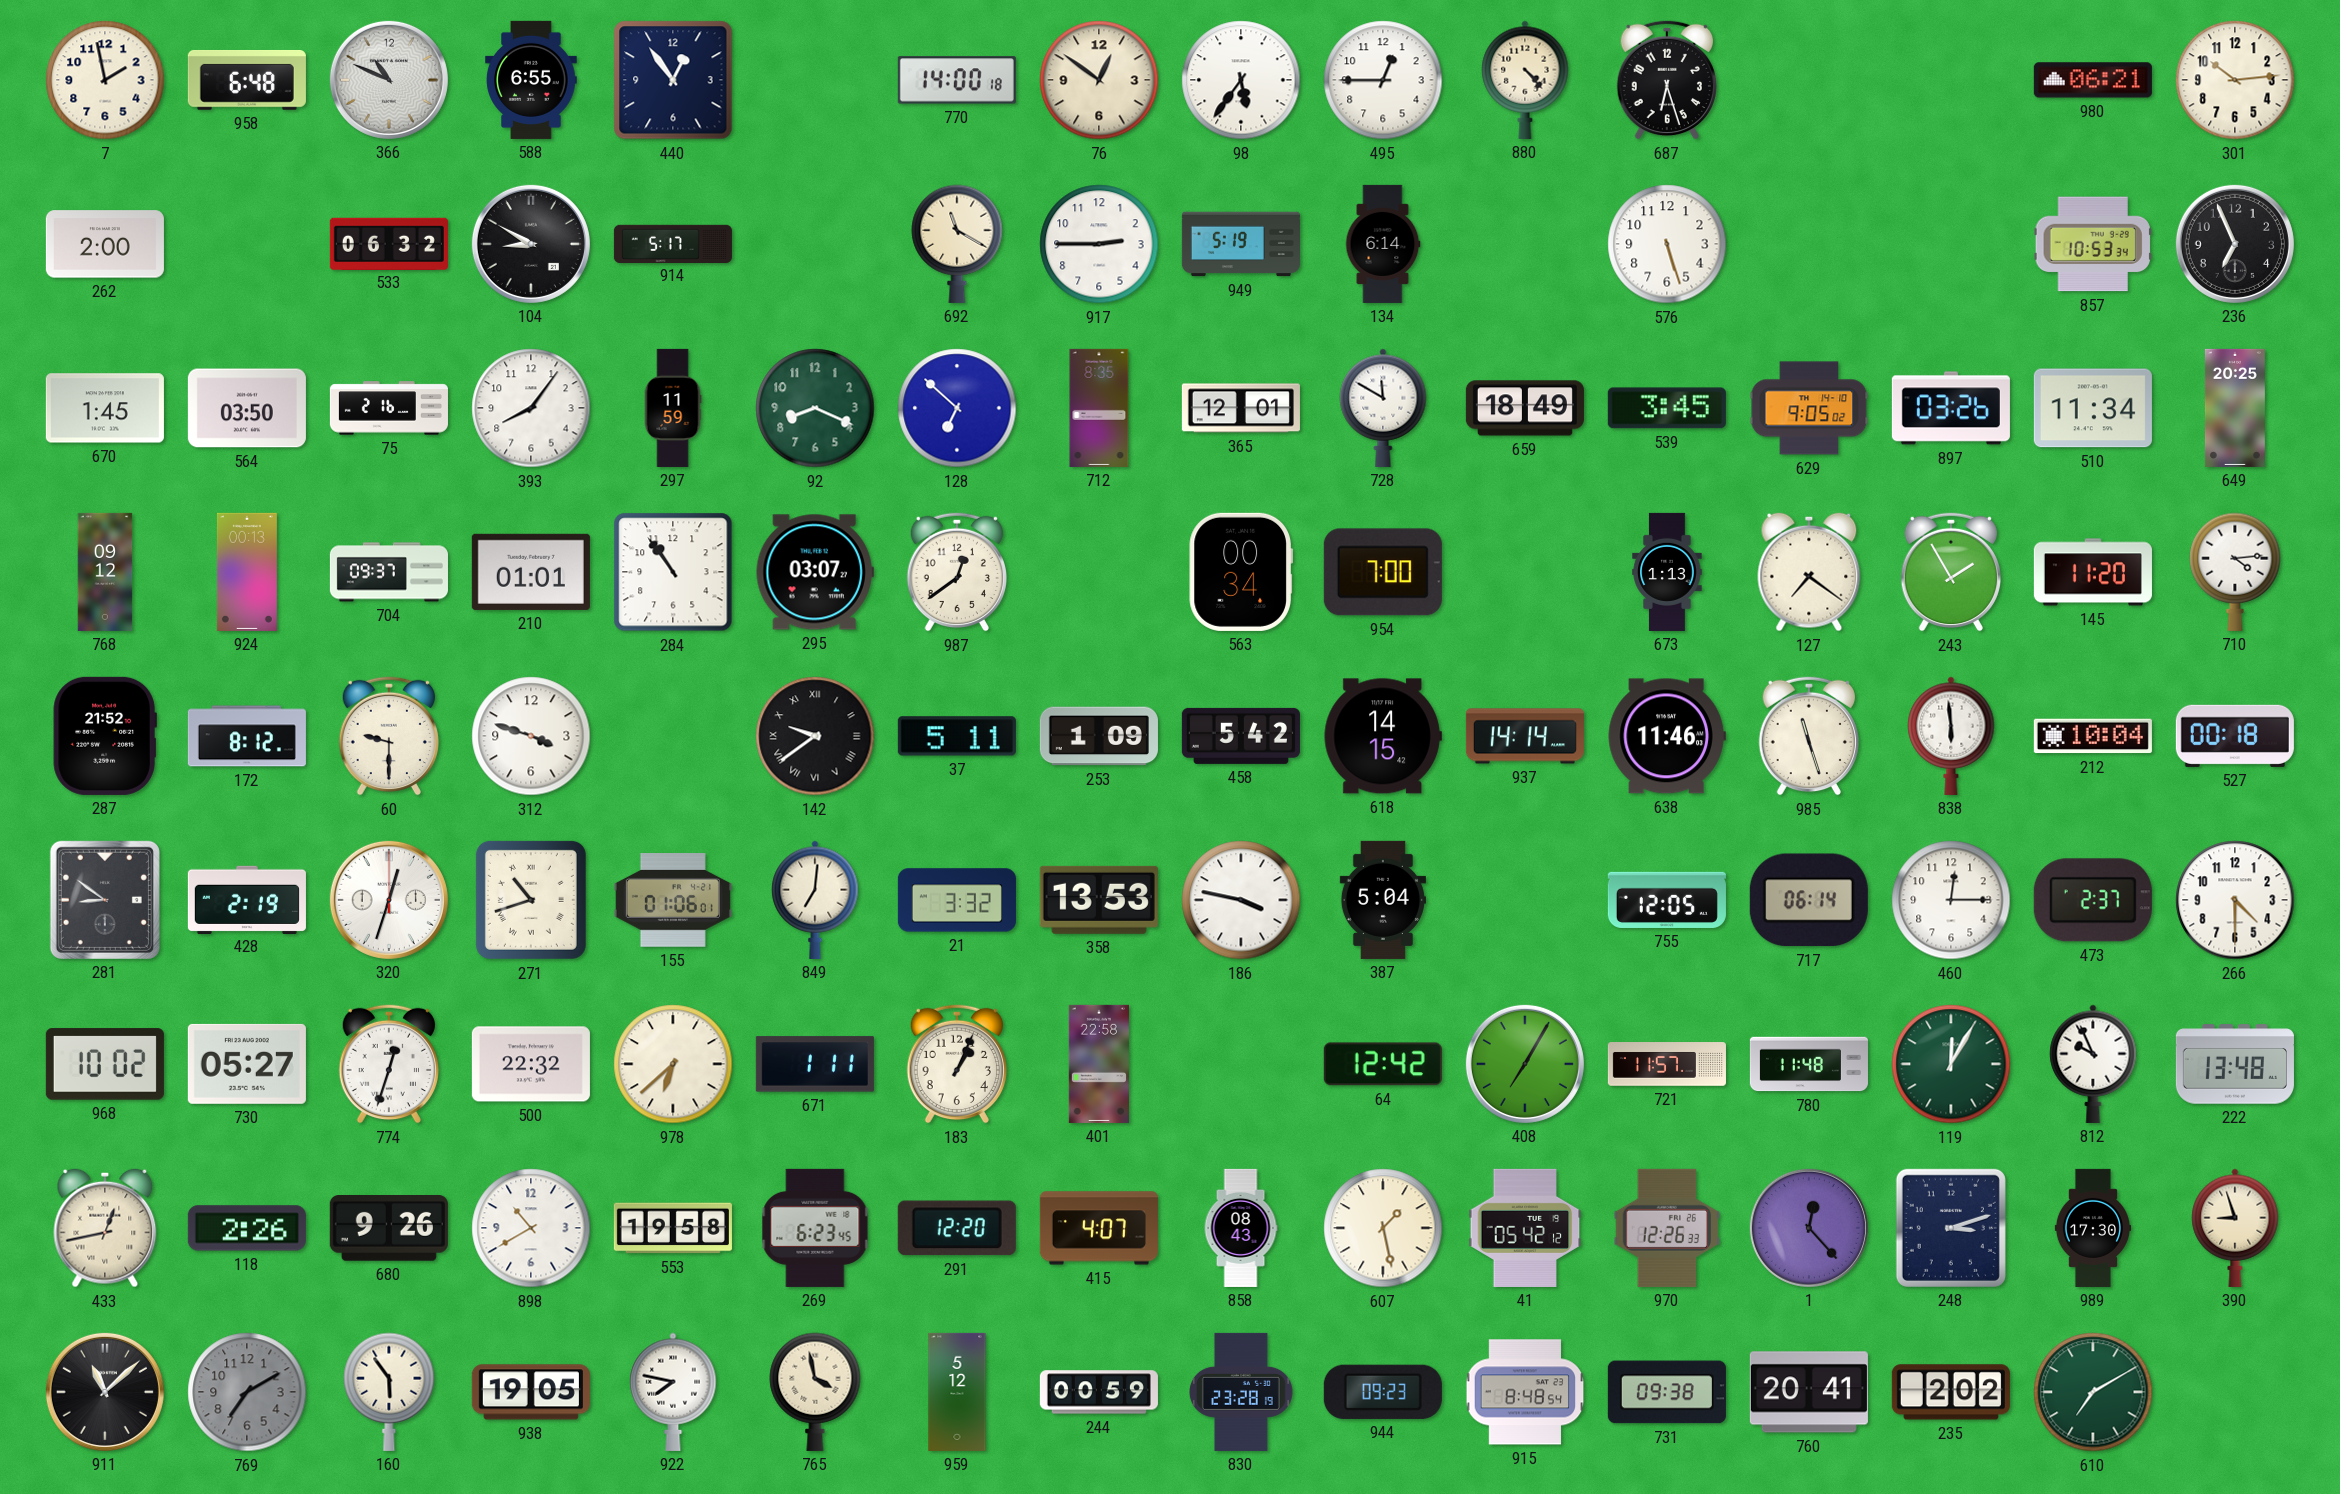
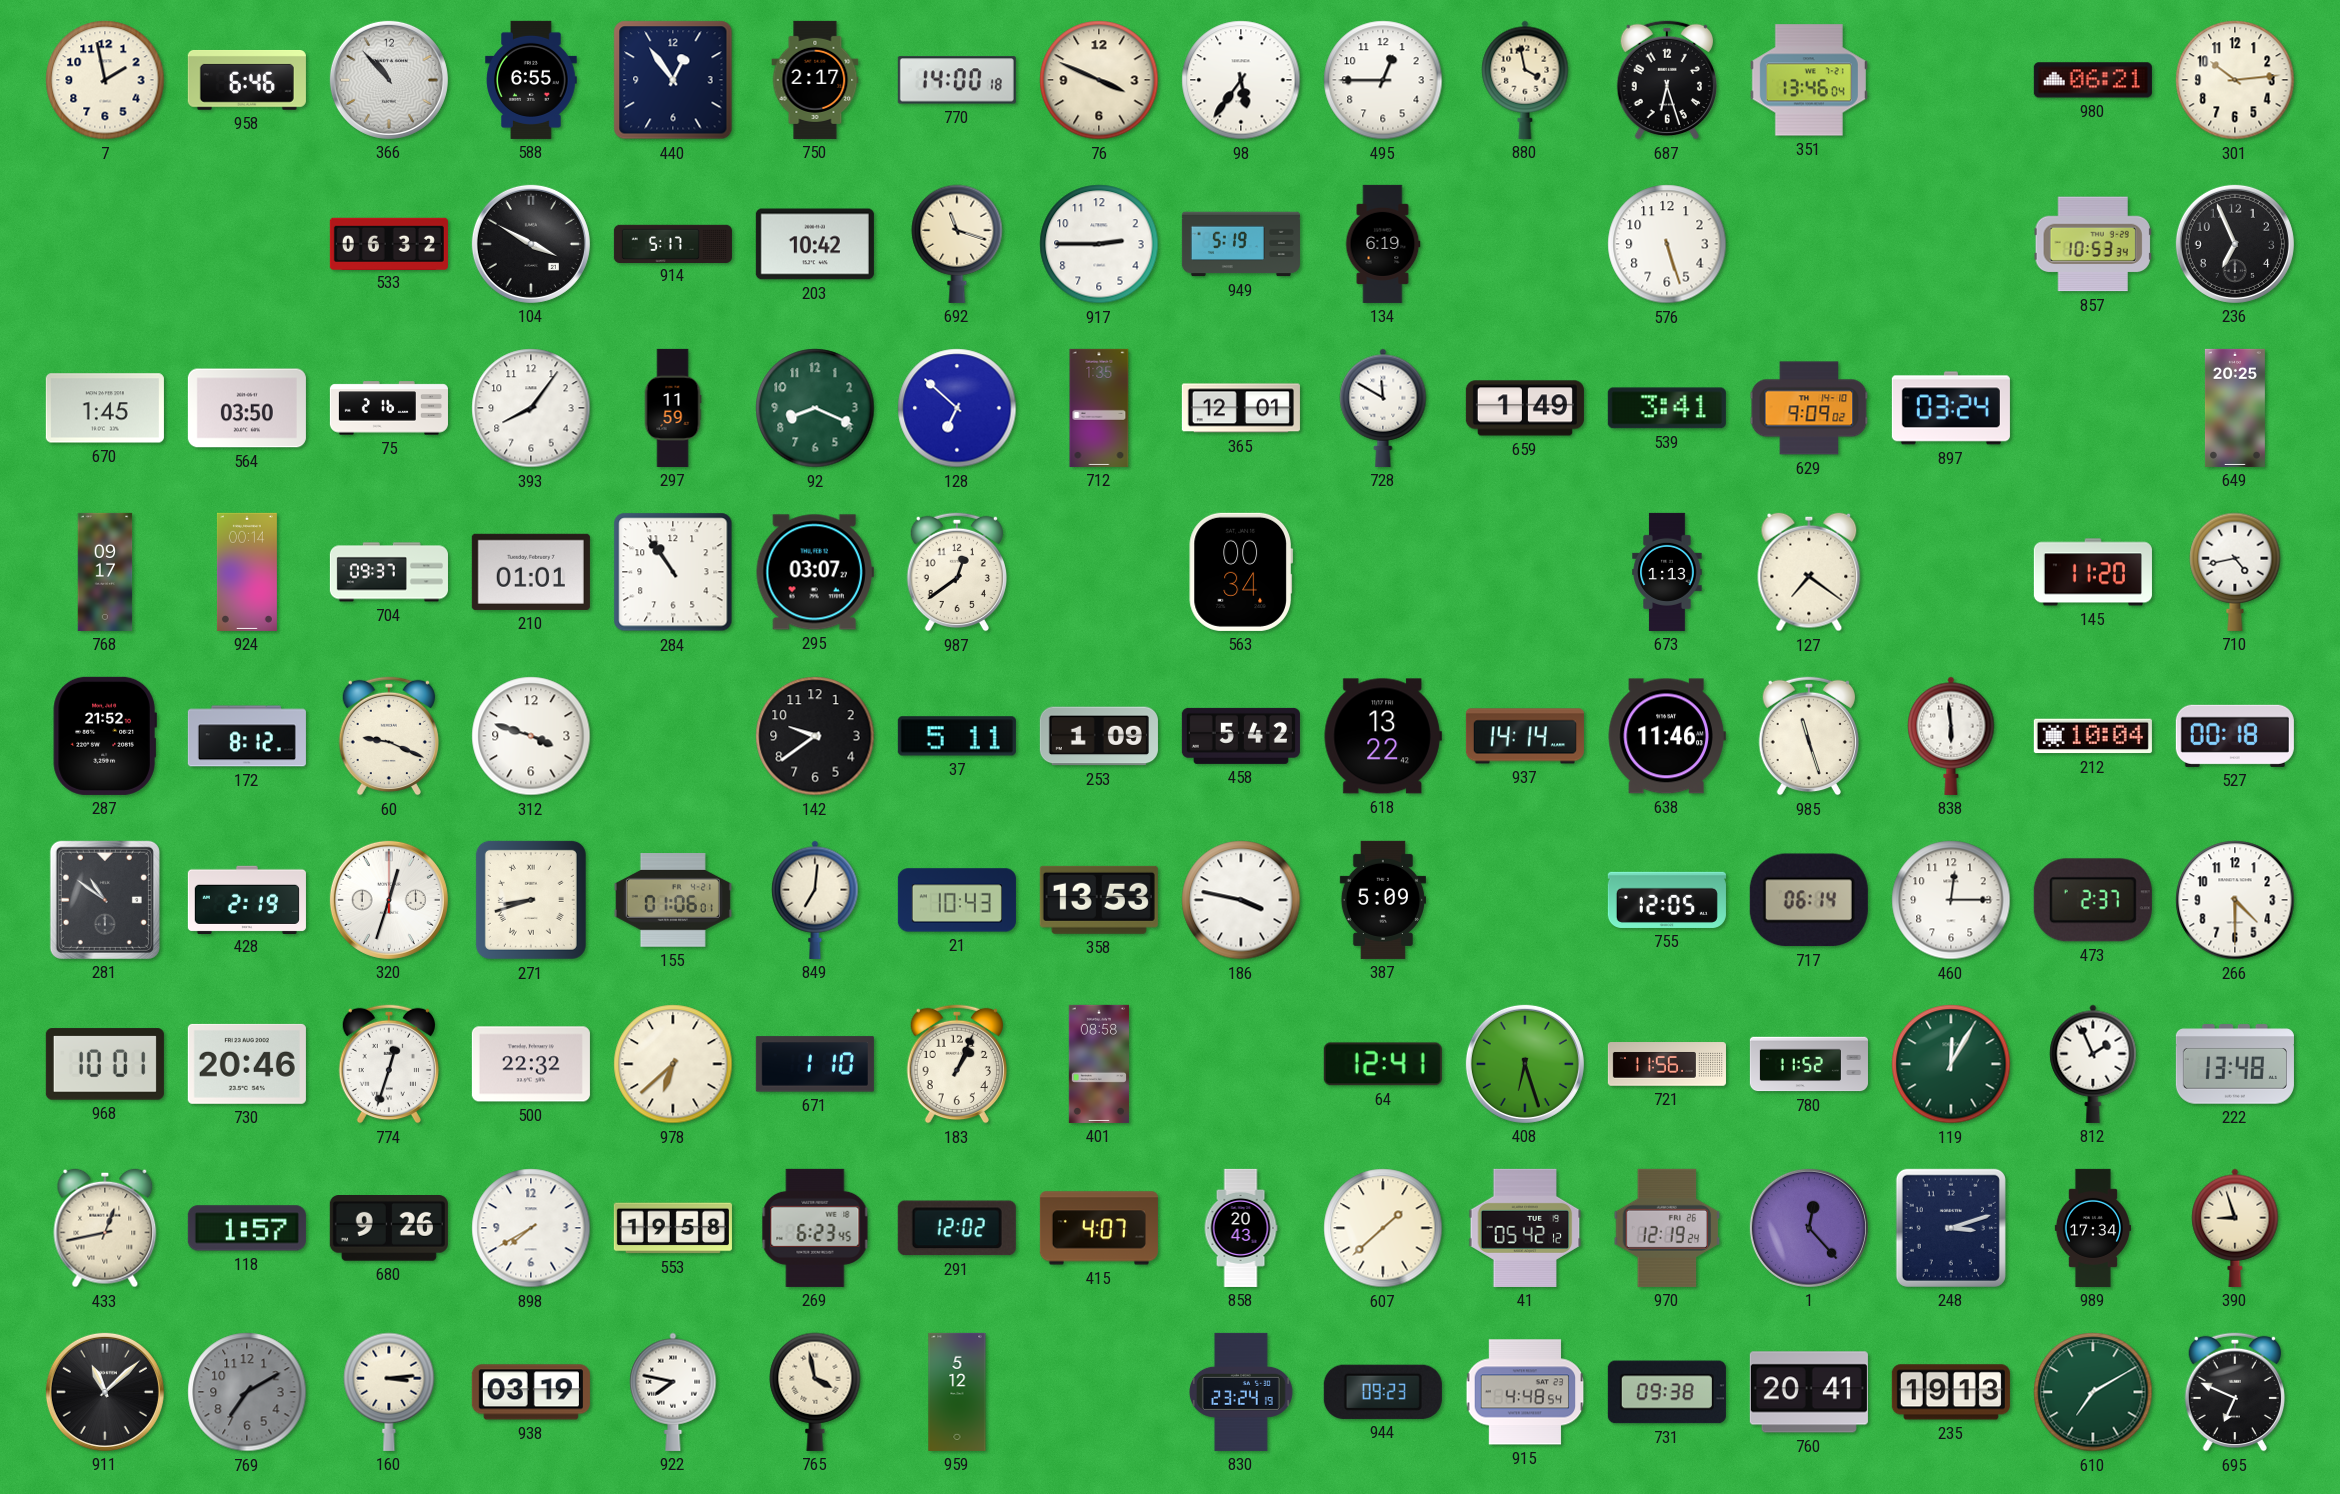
958: 6:48 -> 6:46
366: 10:49 -> 10:53
750: none -> 2:17
76: 12:51 -> 3:49
880: 4:23 -> 3:58
351: none -> 13:46
262: 2:00 -> none
104: 8:50 -> 3:50
203: none -> 10:42
692: 11:20 -> 11:18
134: 6:14 -> 6:19
712: 8:35 -> 1:35
659: 18:49 -> 1:49
539: 3:45 -> 3:41
629: 9:05 -> 9:09
897: 03:26 -> 03:24
510: 11:34 -> none
768: 09:12 -> 09:17
924: 00:13 -> 00:14
954: 7:00 -> none
243: 1:55 -> none
710: 4:14 -> 4:43
60: 9:30 -> 9:19
142 numerals: Roman -> Arabic
618: 14:15 -> 13:22
281: 8:51 -> 10:51
271: 10:42 -> 8:42
21: 3:32 -> 10:43
387: 5:04 -> 5:09
968: 10:02 -> 10:01
730: 05:27 -> 20:46
671: 1:11 -> 1:10
401: 22:58 -> 08:58
64: 12:42 -> 12:41
408: 7:05 -> 6:27
721: 11:57 -> 11:56
780: 11:48 -> 11:52
812: 9:56 -> 1:56
118: 2:26 -> 1:57
898: 10:40 -> 7:40
291: 12:20 -> 12:02
858: 08:43 -> 20:43
607: 1:28 -> 1:38
970: 12:26 -> 12:19
989: 17:30 -> 17:34
160: 5:54 -> 3:14
938: 19:05 -> 03:19
244: 00:59 -> none
830: 23:28 -> 23:24
915: 8:48 -> 4:48
235: 2:02 -> 19:13
695: none -> 6:49
